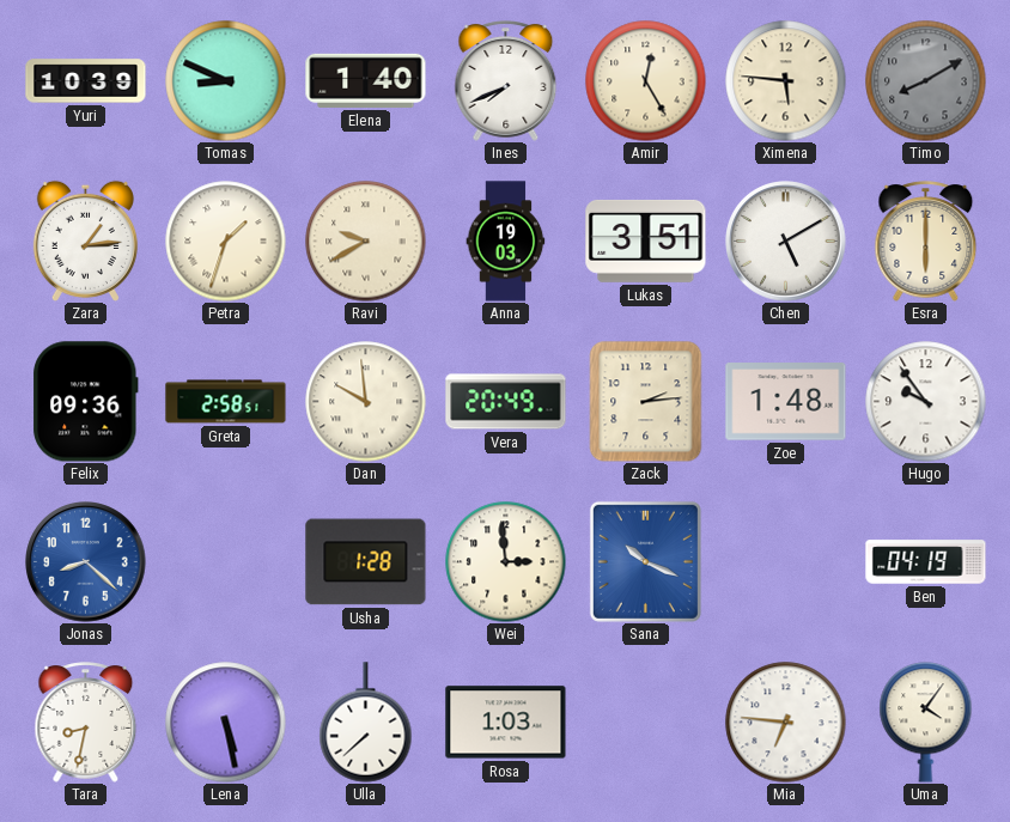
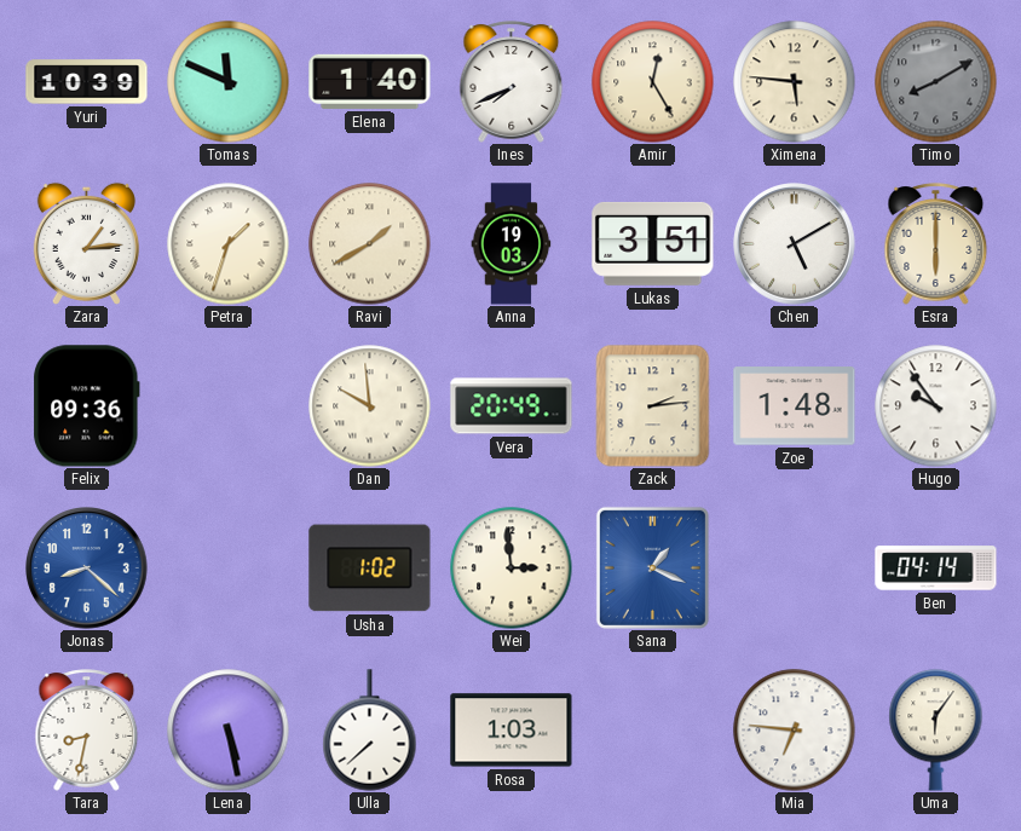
Tomas: 8:49 -> 11:49
Ravi: 9:40 -> 1:40
Greta: 2:58 -> none
Usha: 1:28 -> 1:02
Sana: 10:19 -> 1:19
Ben: 04:19 -> 04:14
Uma: 4:06 -> 6:06
